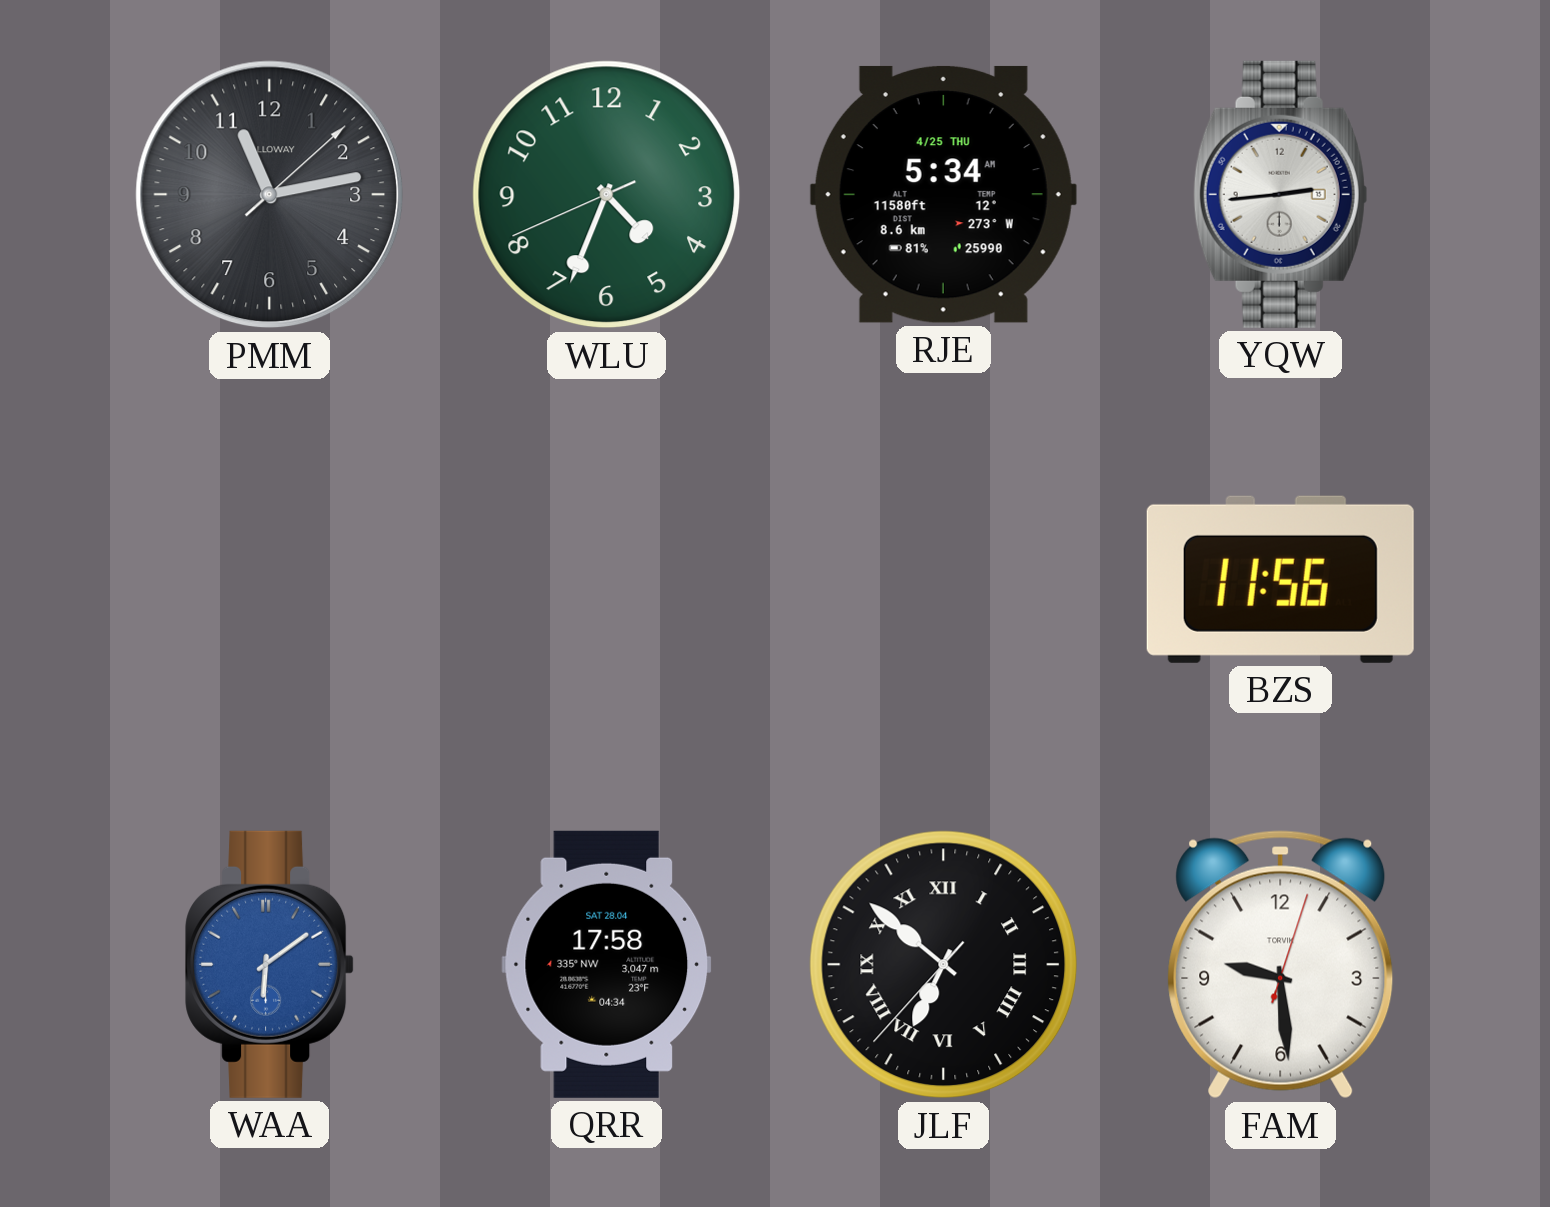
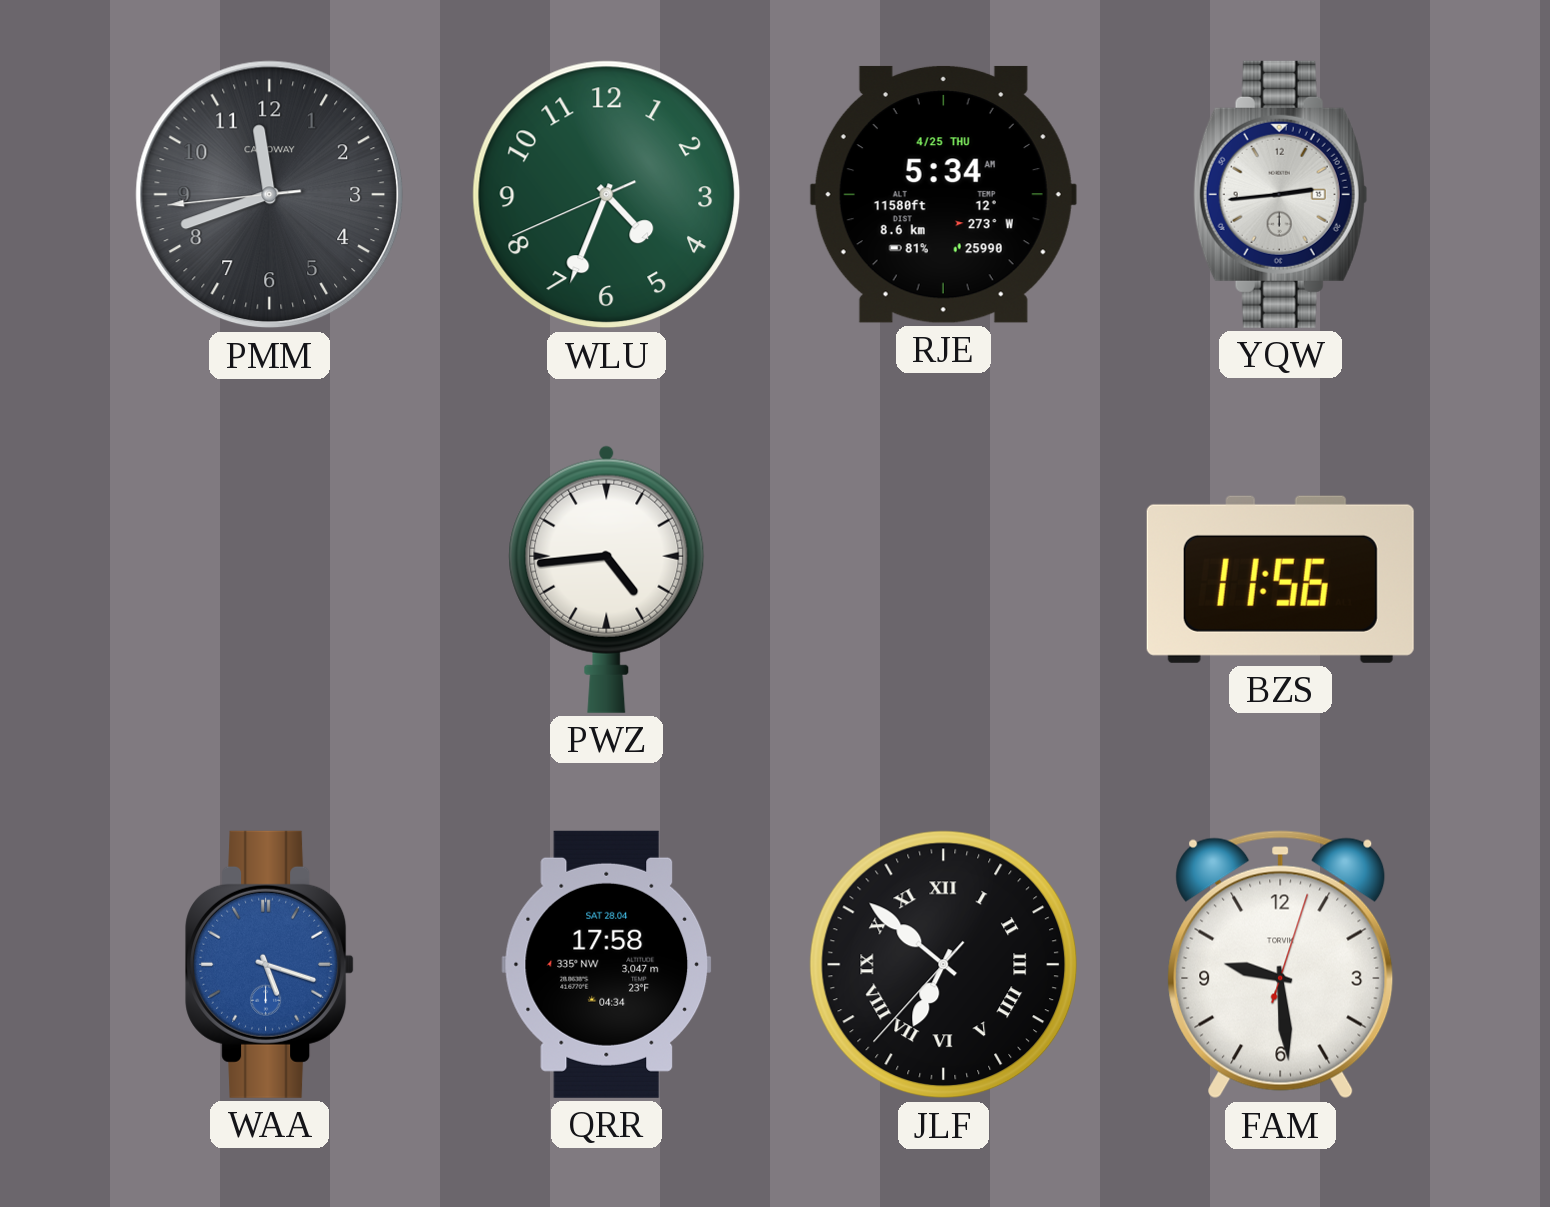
PMM: 11:13 -> 11:41
PWZ: none -> 4:44
WAA: 6:09 -> 5:18
